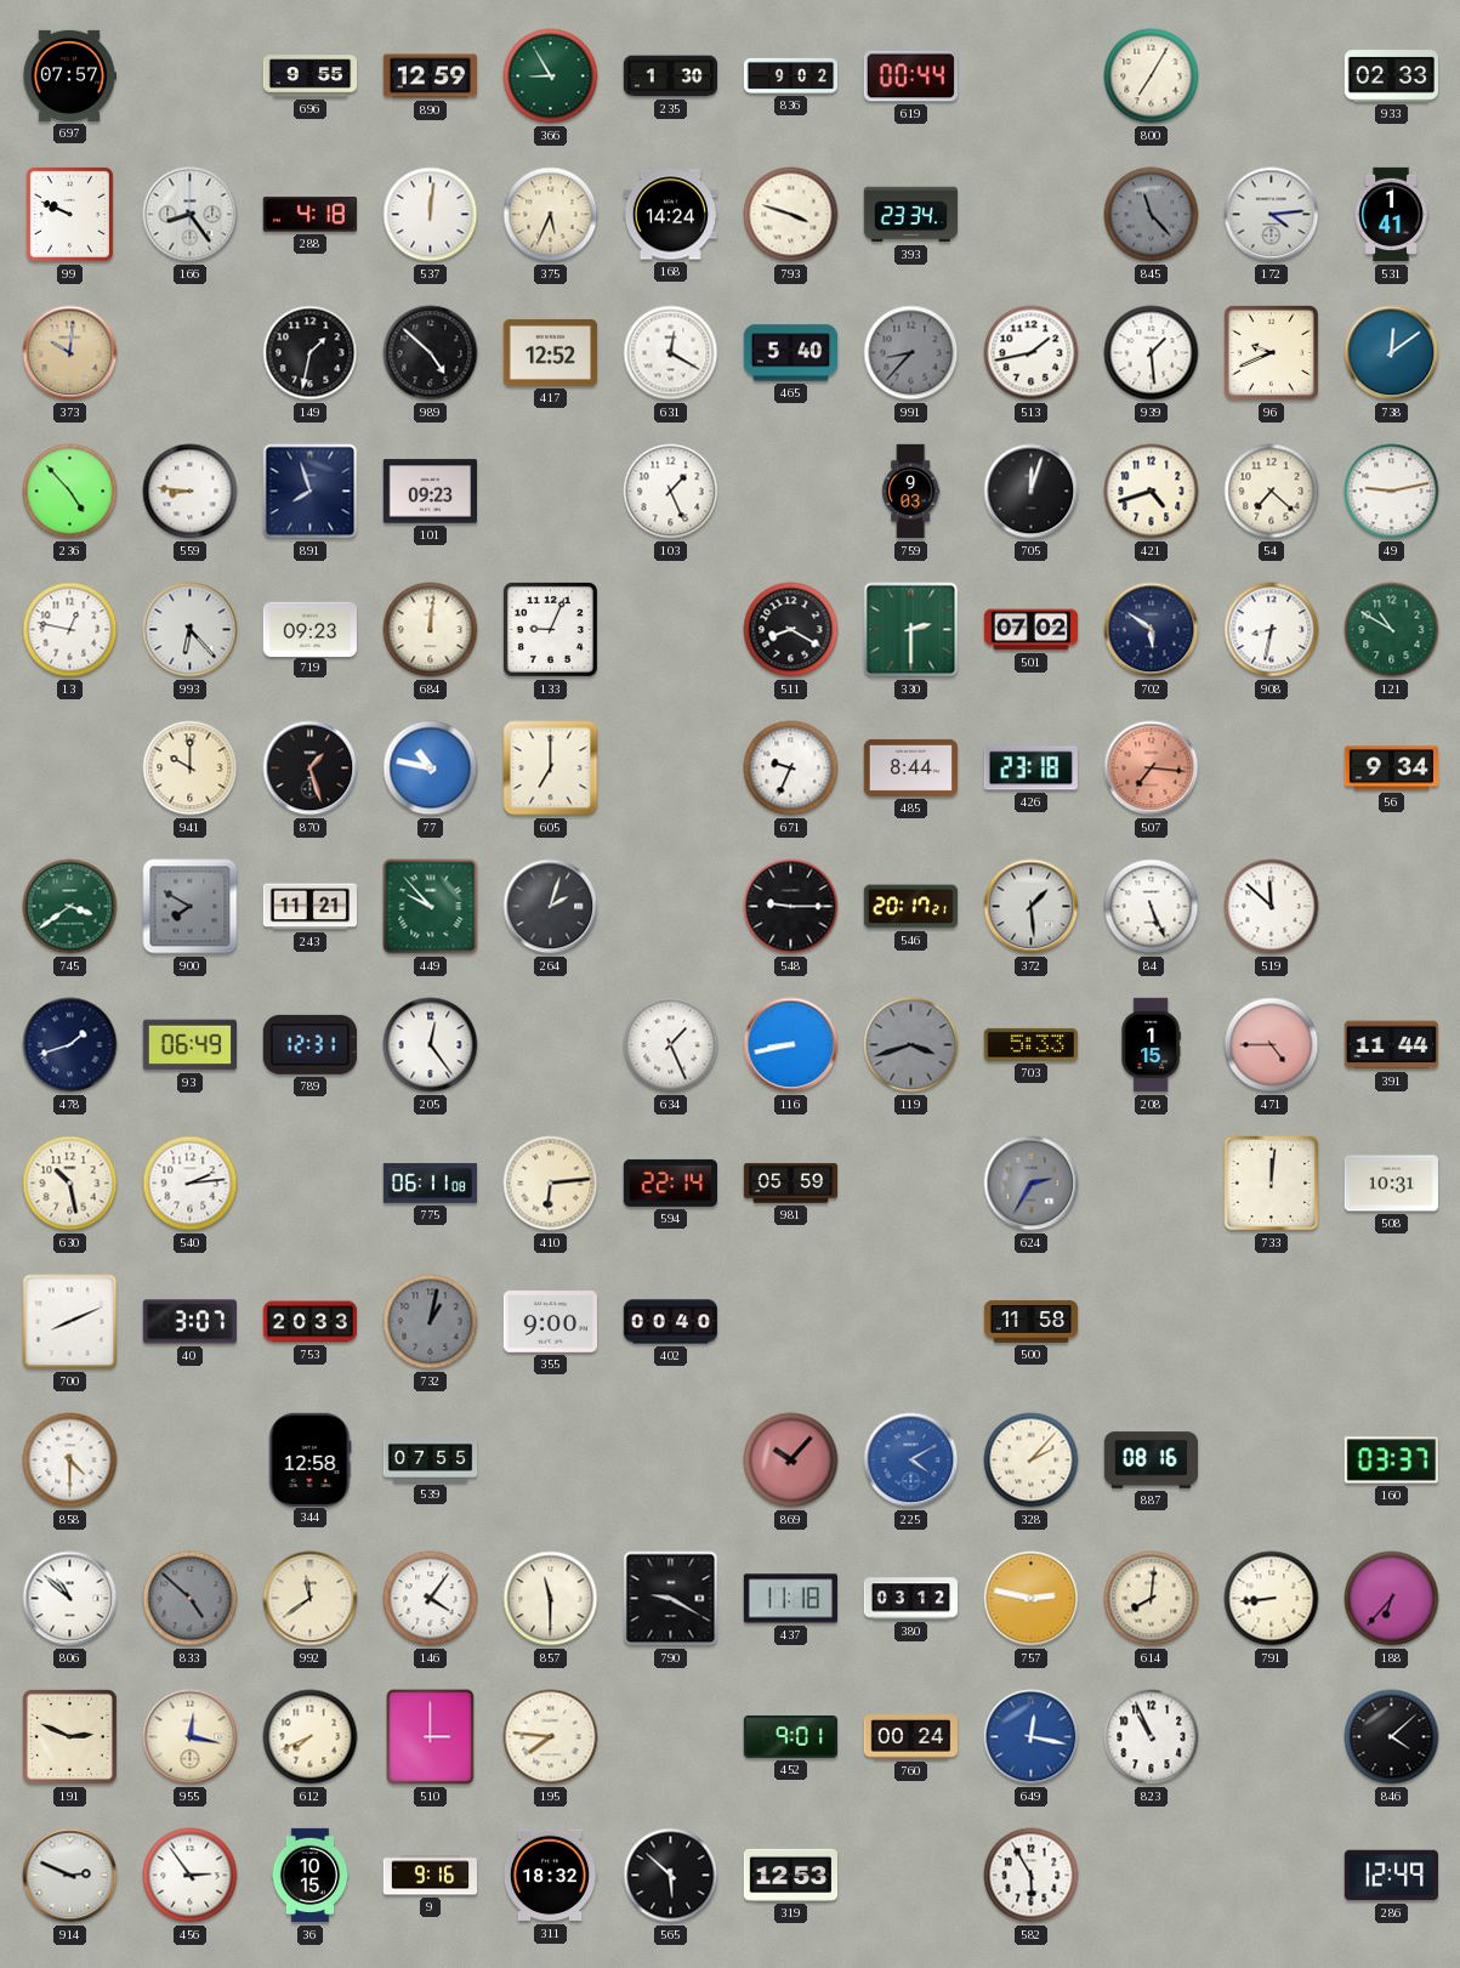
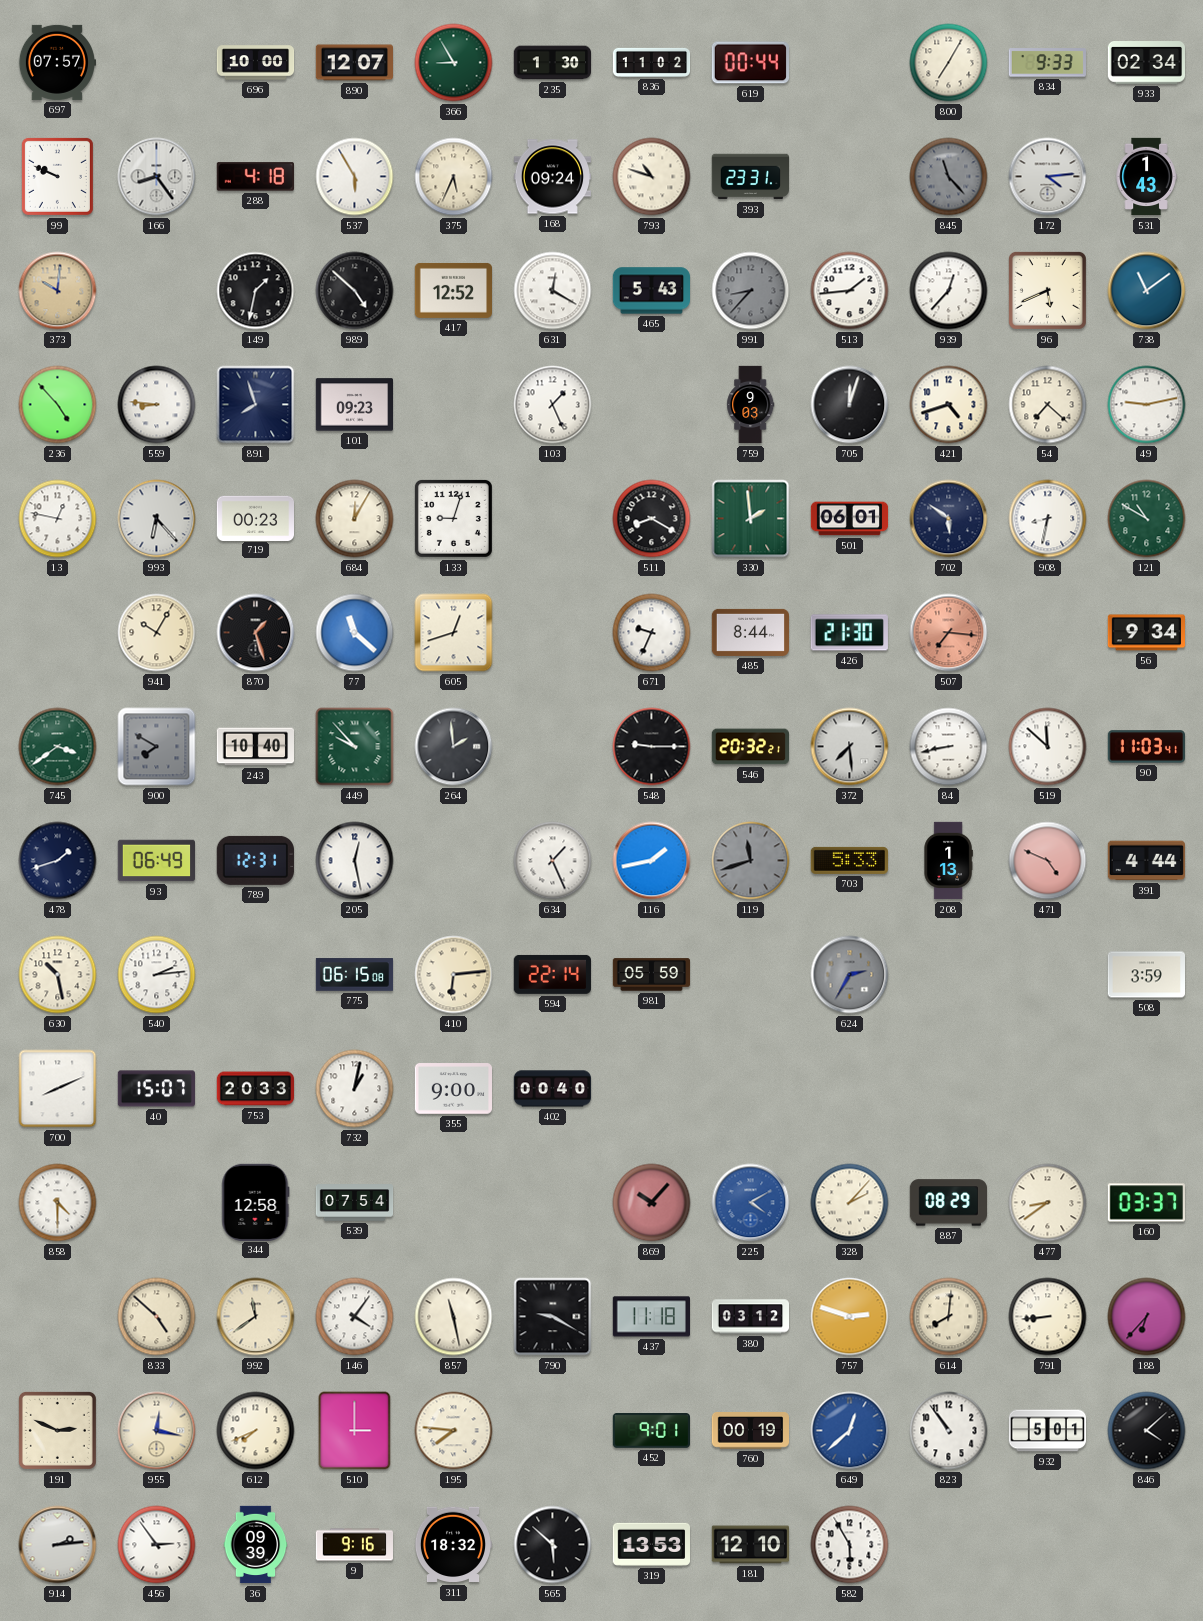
696: 9:55 -> 10:00
890: 12:59 -> 12:07
836: 9:02 -> 11:02
834: none -> 9:33
933: 02:33 -> 02:34
537: 12:01 -> 5:55
168: 14:24 -> 09:24
793: 3:48 -> 10:48
393: 23:34 -> 23:31
531: 1:41 -> 1:43
465: 5:40 -> 5:43
513: 1:43 -> 1:44
939: 1:29 -> 12:37
96: 9:41 -> 5:41
738: 12:09 -> 11:09
719: 09:23 -> 00:23
684: 12:01 -> 12:05
133: 9:04 -> 9:03
330: 2:30 -> 1:59
501: 07:02 -> 06:01
941: 10:00 -> 10:05
77: 10:47 -> 11:22
605: 7:00 -> 12:42
426: 23:18 -> 21:30
243: 11:21 -> 10:40
264: 2:03 -> 1:59
546: 20:17 -> 20:32
372: 1:29 -> 7:29
84: 5:26 -> 8:43
90: none -> 11:03
205: 12:24 -> 12:28
116: 8:43 -> 1:43
119: 3:42 -> 11:42
208: 1:15 -> 1:13
471: 4:45 -> 4:49
391: 11:44 -> 4:44
775: 06:11 -> 06:15
733: 12:01 -> none
508: 10:31 -> 3:59
40: 3:07 -> 15:07
732 dial: grey -> white
500: 11:58 -> none
539: 07:55 -> 07:54
887: 08:16 -> 08:29
477: none -> 8:39
806: 10:52 -> none
833 dial: grey -> cream
857: 11:30 -> 11:28
757: 2:47 -> 2:48
760: 00:24 -> 00:19
649: 12:17 -> 12:38
823: 10:56 -> 10:54
932: none -> 5:01
914: 2:49 -> 2:14
36: 10:15 -> 09:39
319: 12:53 -> 13:53
181: none -> 12:10
286: 12:49 -> none
